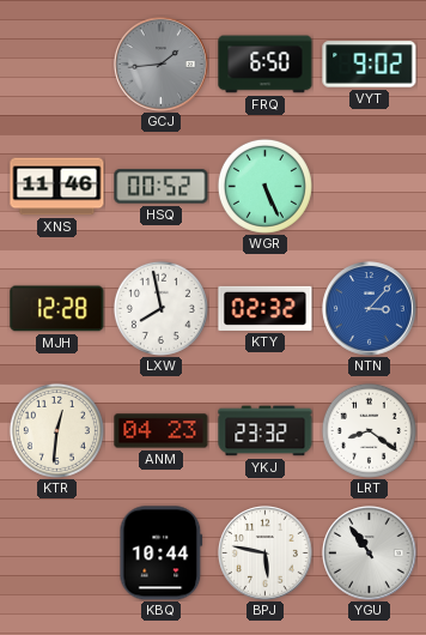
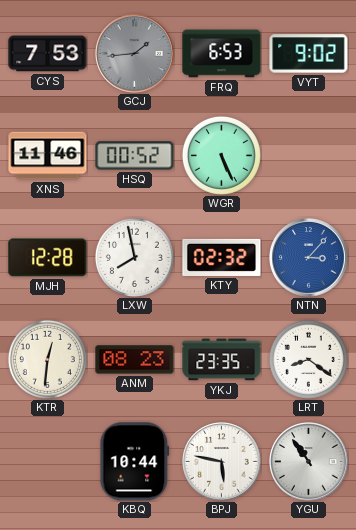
CYS: none -> 7:53
FRQ: 6:50 -> 6:53
ANM: 04:23 -> 08:23
YKJ: 23:32 -> 23:35
